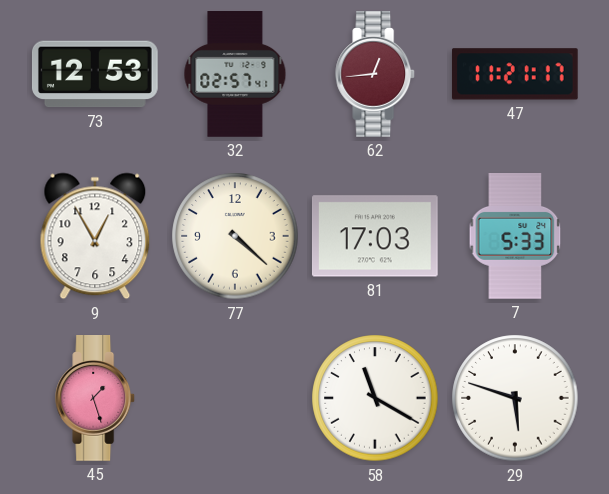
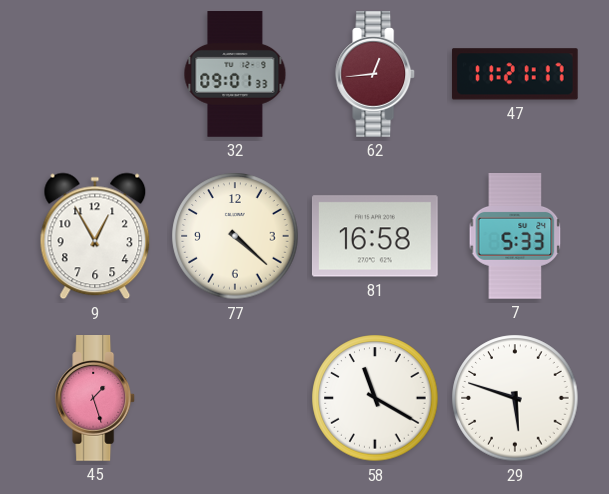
73: 12:53 -> none
32: 02:57 -> 09:01
81: 17:03 -> 16:58
